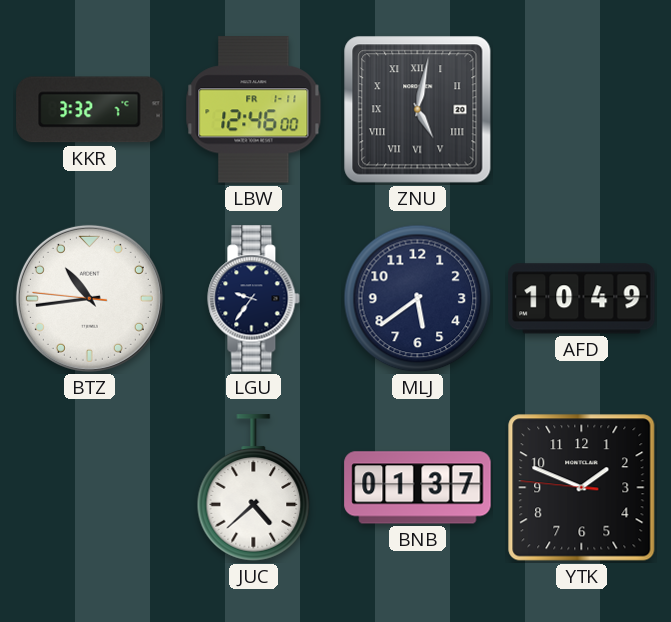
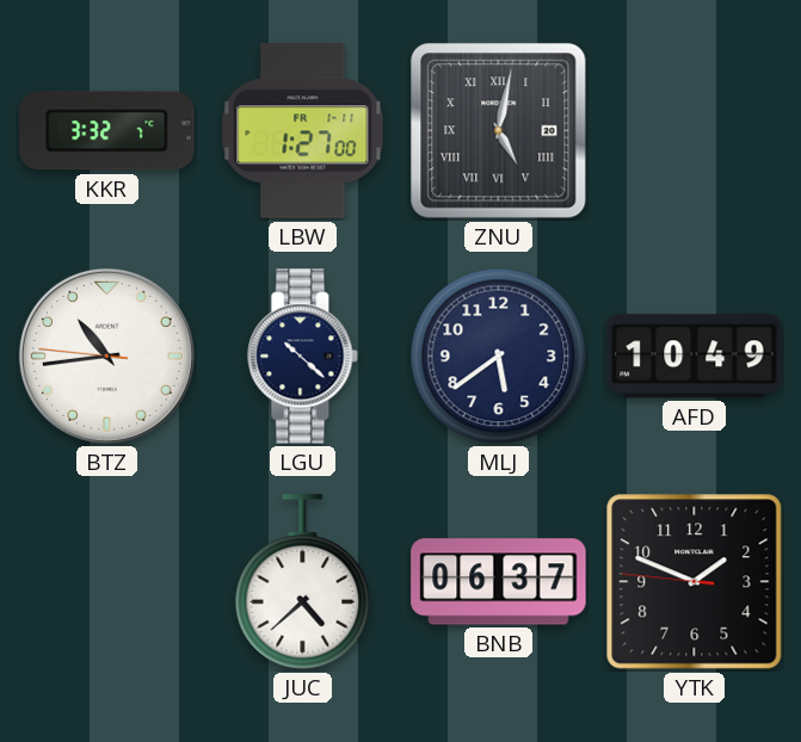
LBW: 12:46 -> 1:27
LGU: 9:36 -> 10:22
BNB: 01:37 -> 06:37
